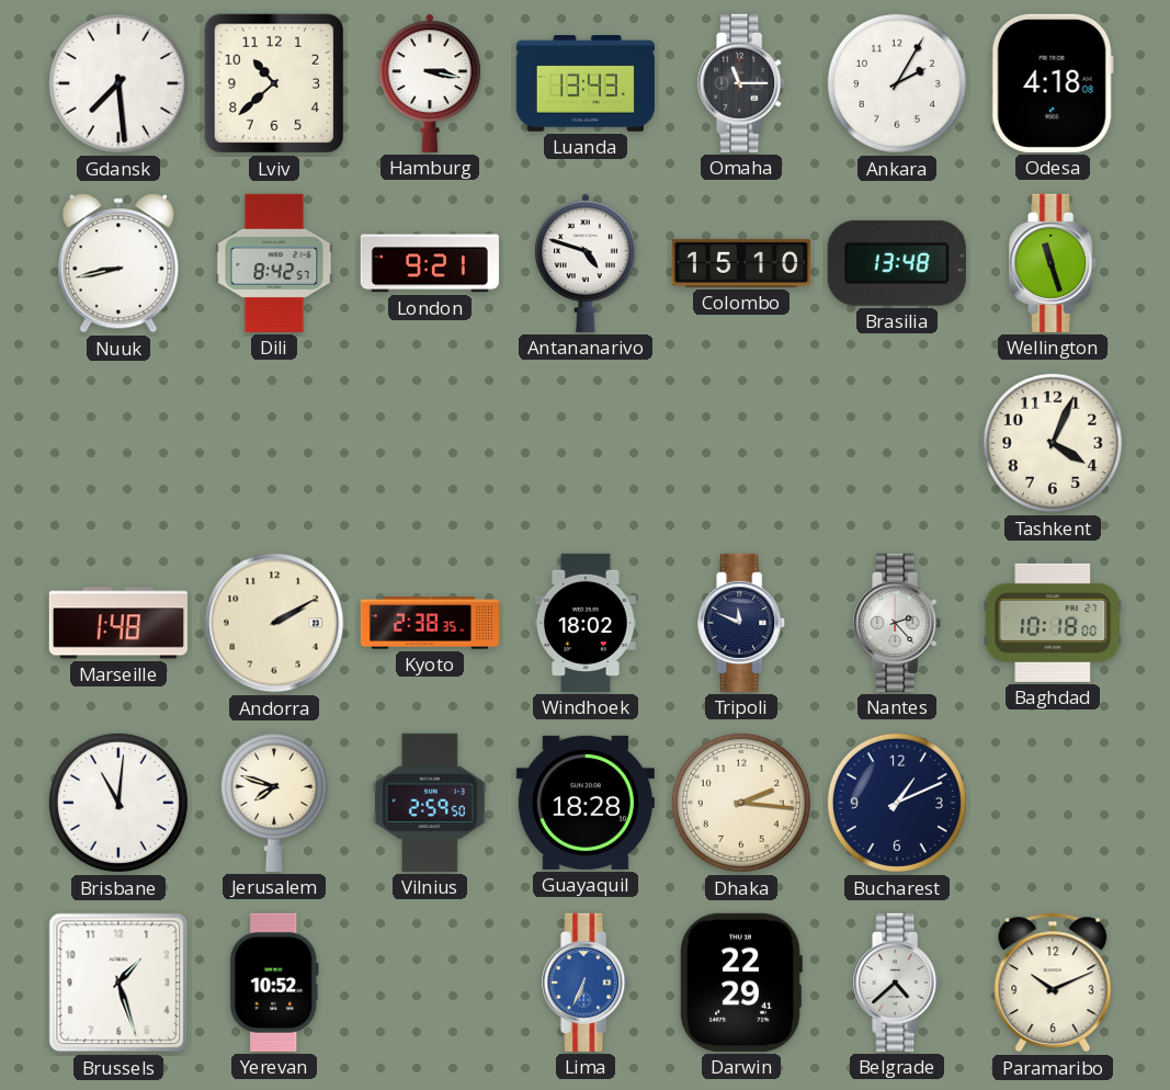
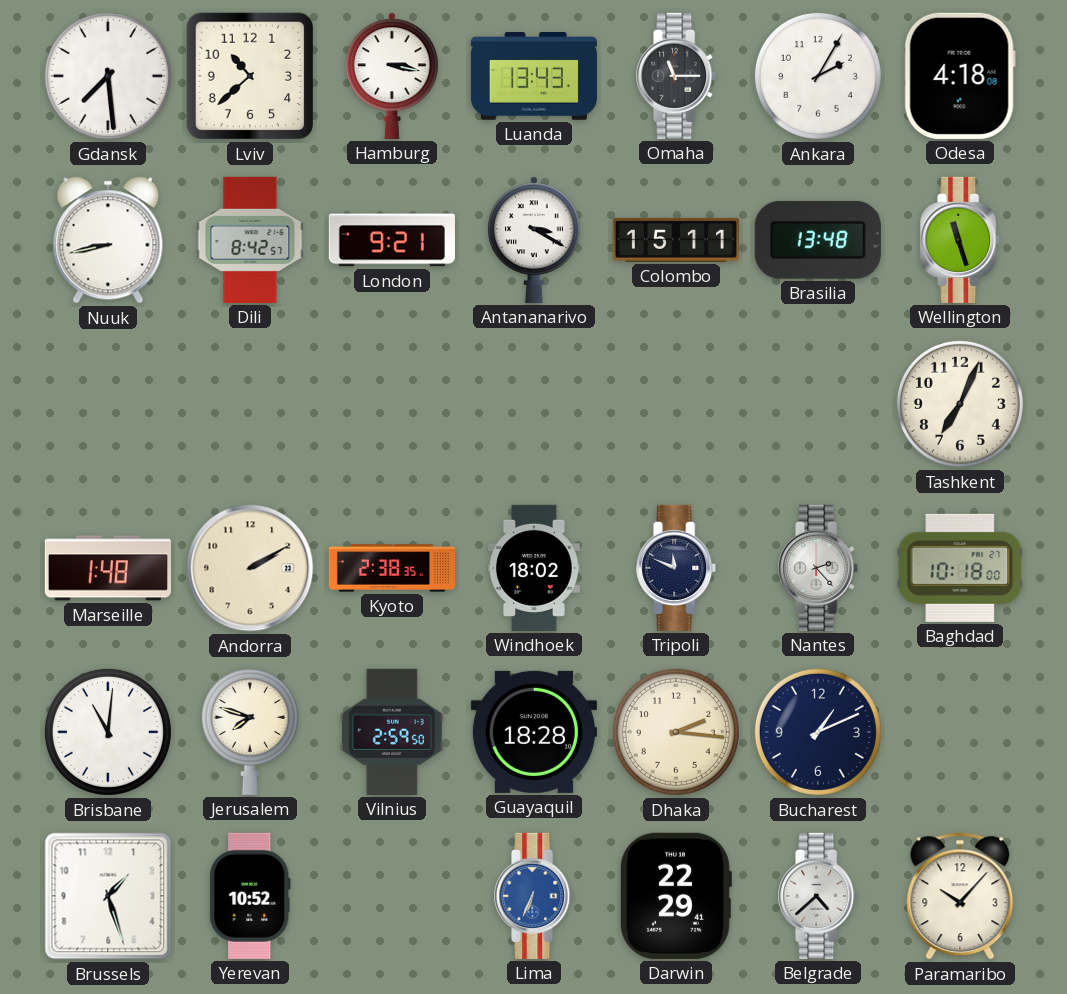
Antananarivo: 4:48 -> 3:20
Colombo: 15:10 -> 15:11
Tashkent: 4:04 -> 7:04
Paramaribo: 10:11 -> 10:07
